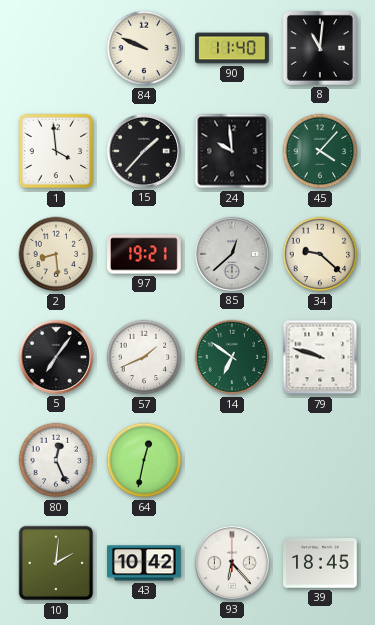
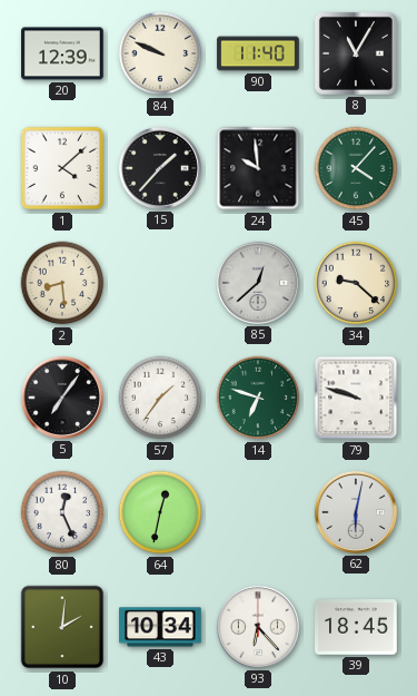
20: none -> 12:39
8: 11:01 -> 11:05
1: 3:59 -> 4:08
97: 19:21 -> none
57: 1:41 -> 1:36
14: 6:51 -> 6:48
62: none -> 6:02
43: 10:42 -> 10:34
